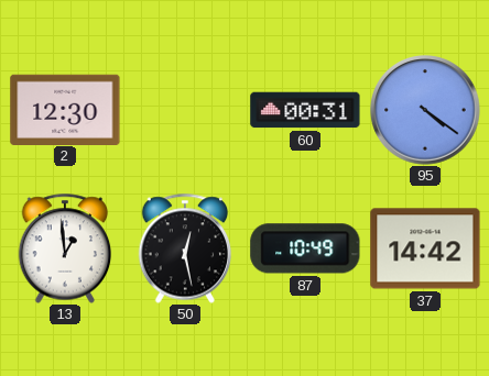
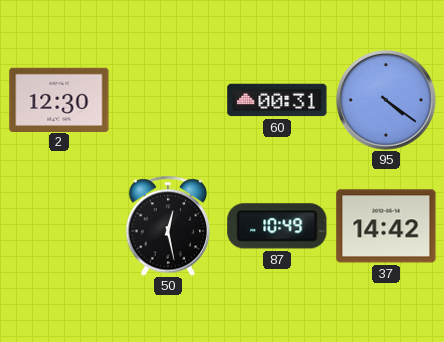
13: 12:59 -> none
